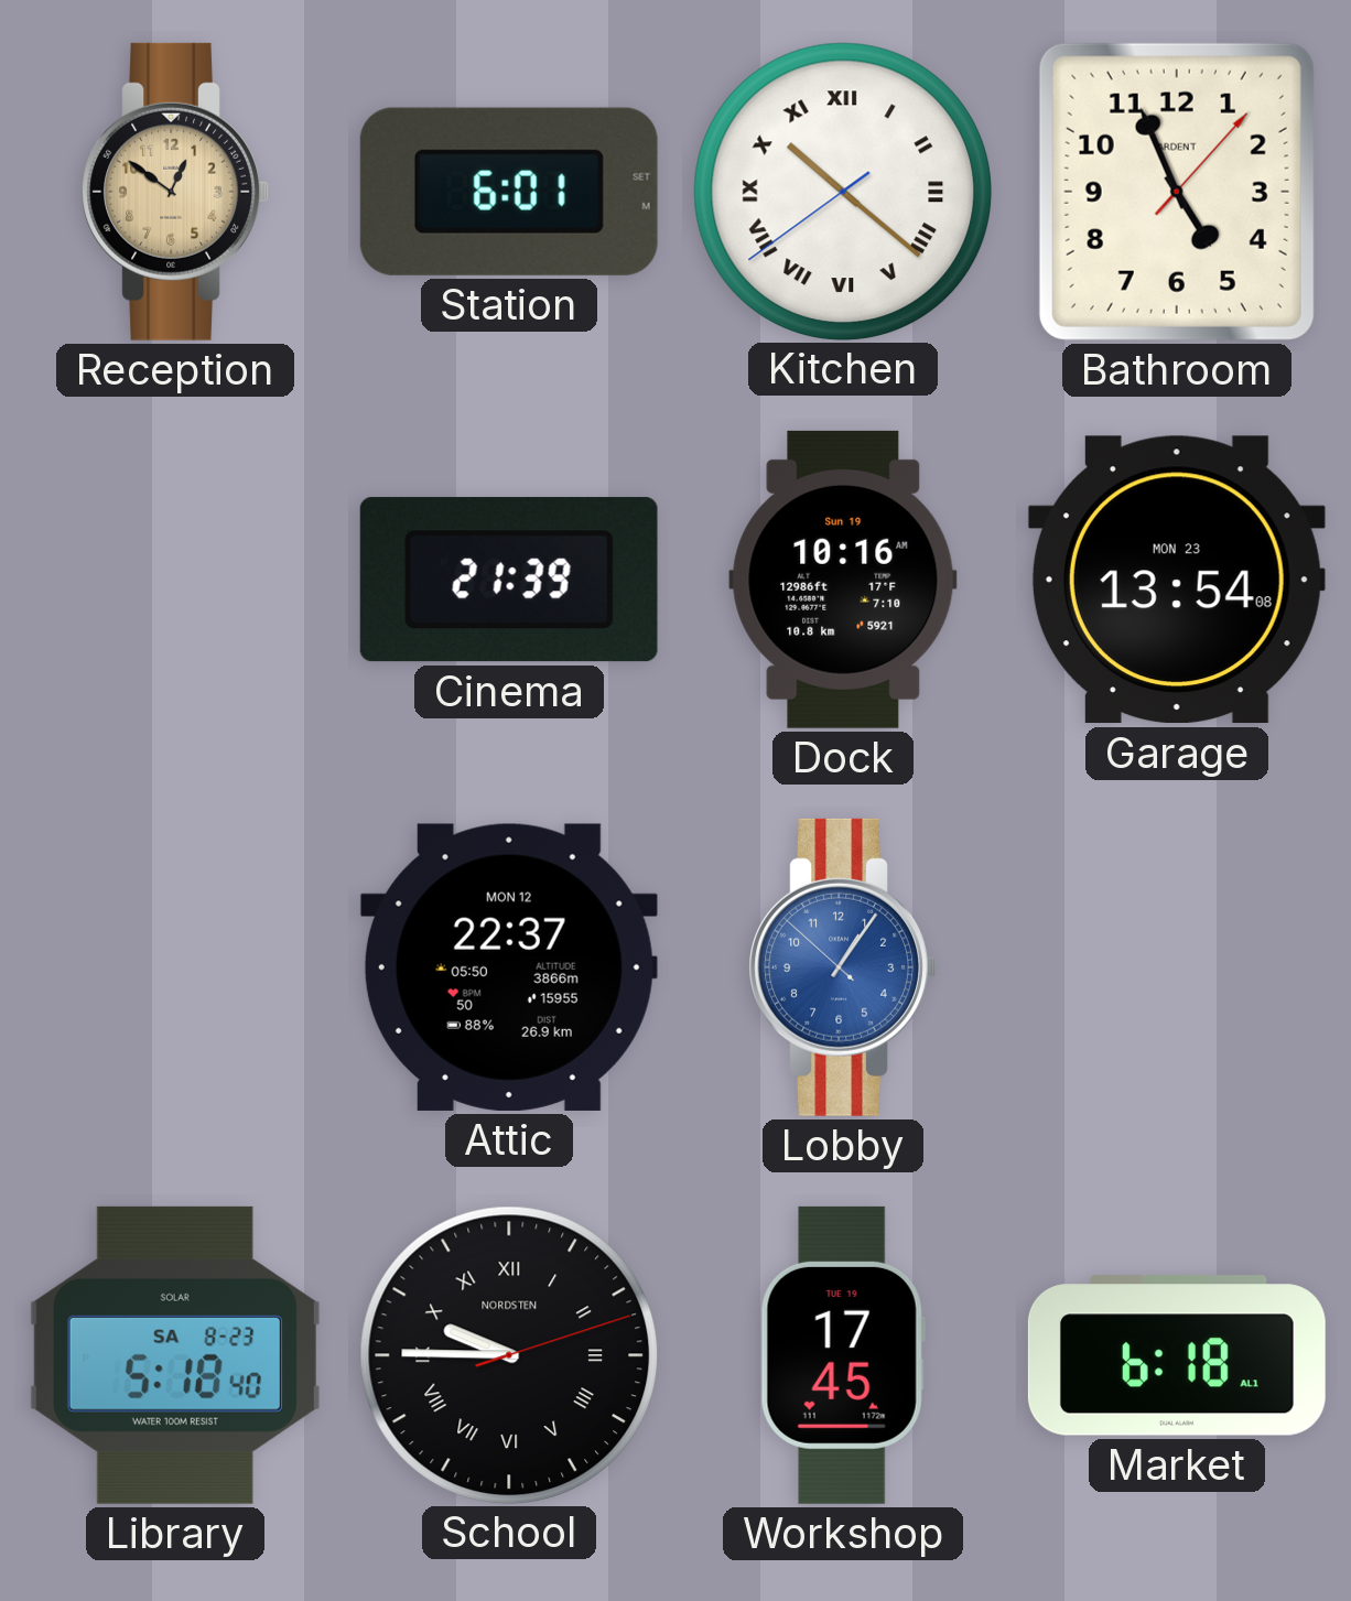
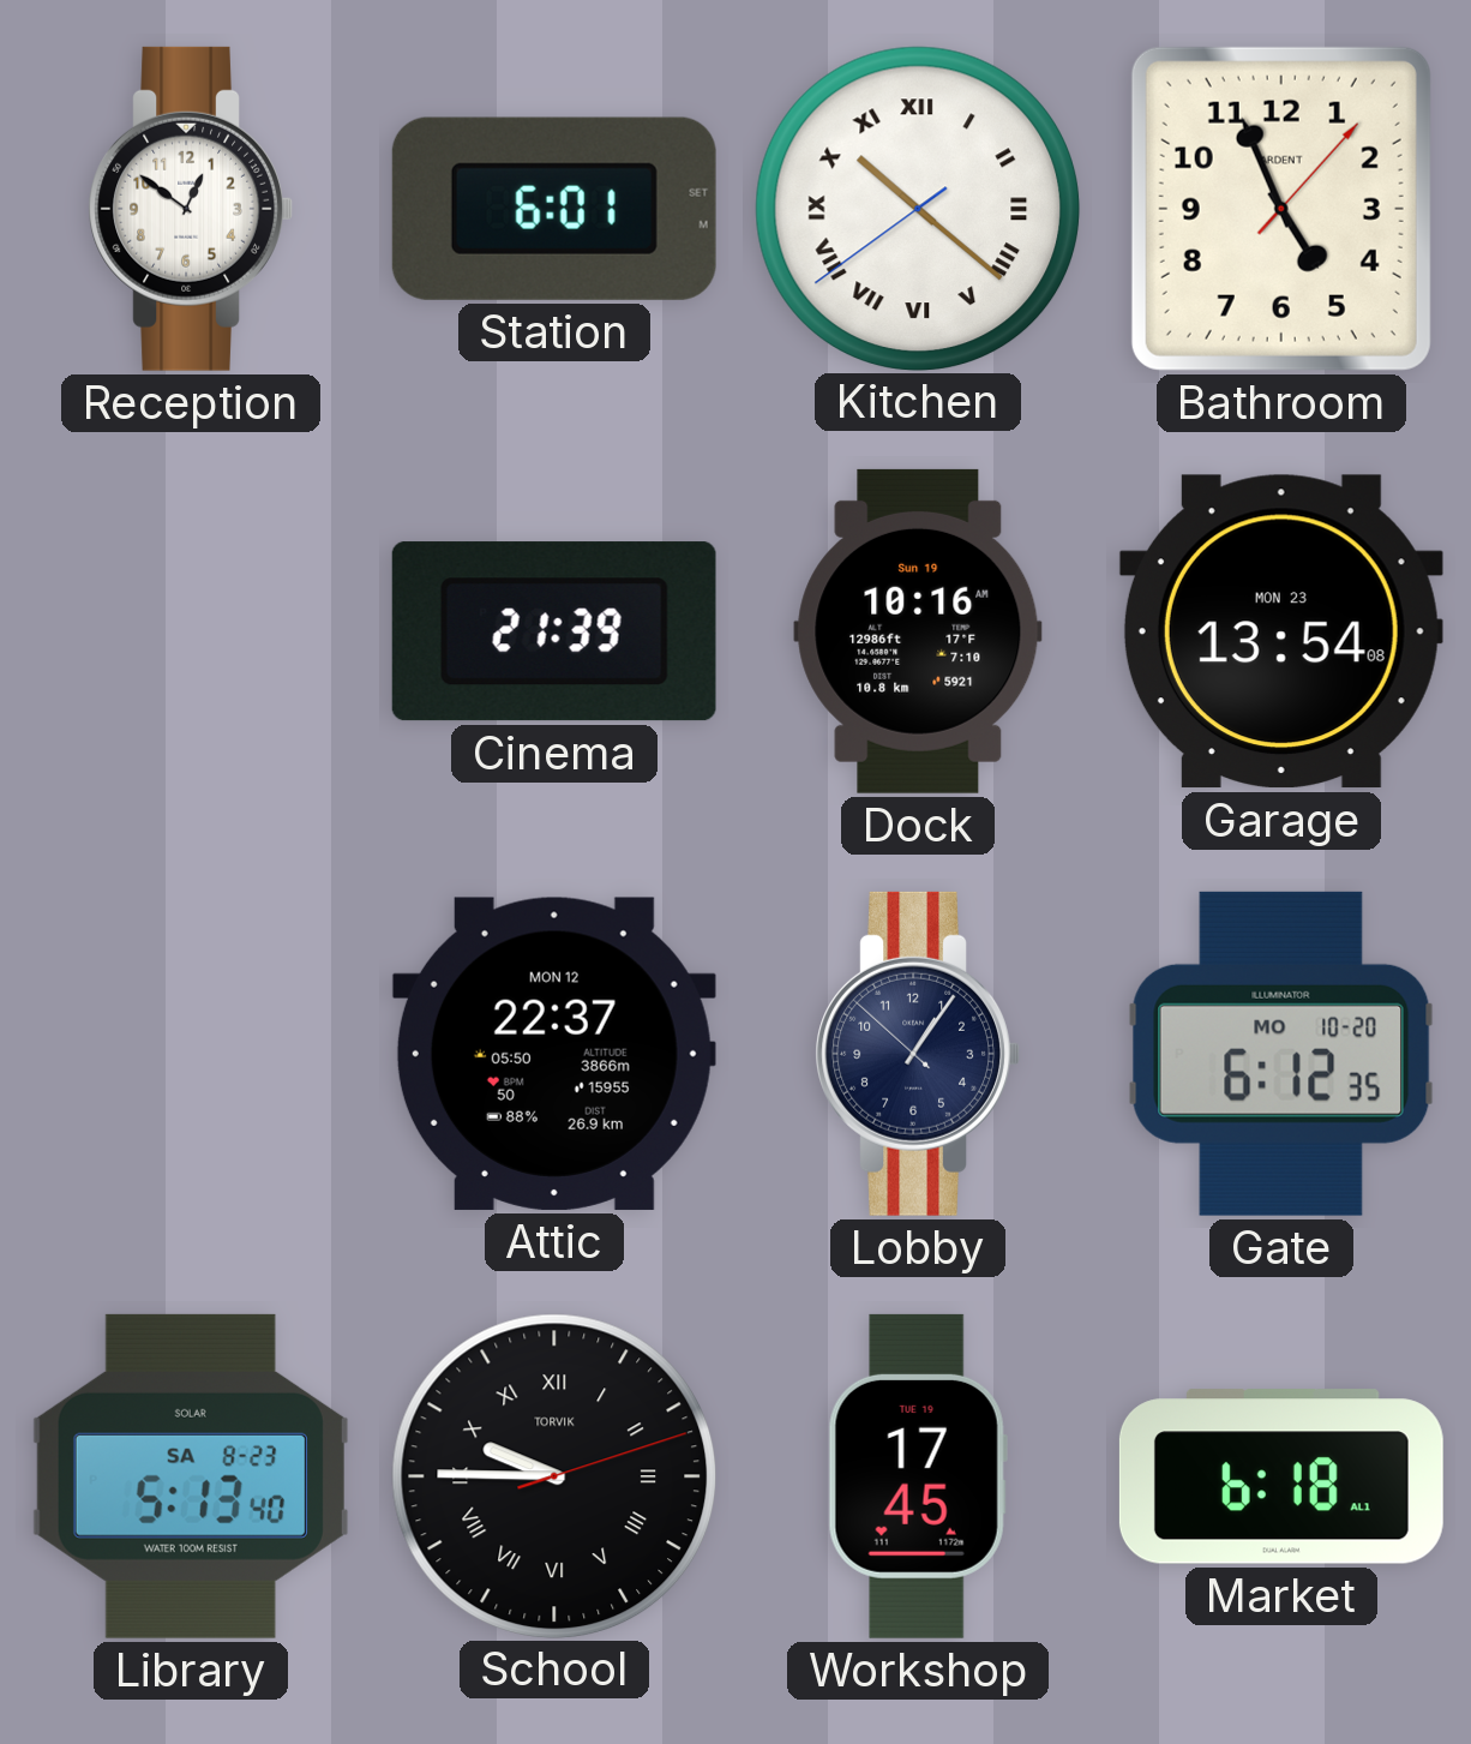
Reception dial: champagne -> white
Lobby dial: blue -> navy
Gate: none -> 6:12
Library: 5:18 -> 5:13
School brand: NORDSTEN -> TORVIK
